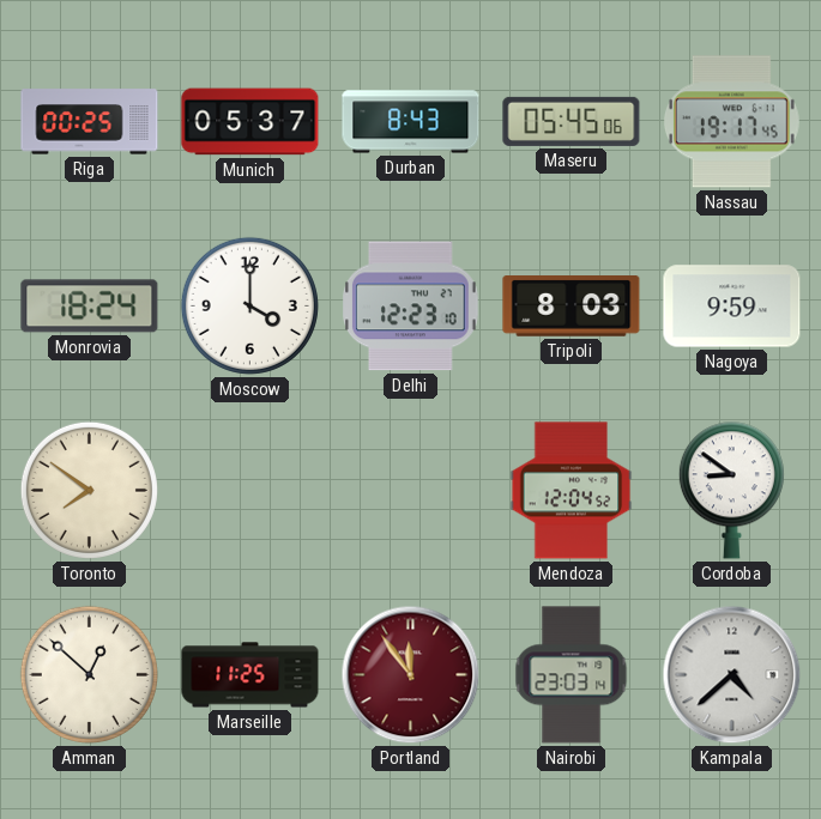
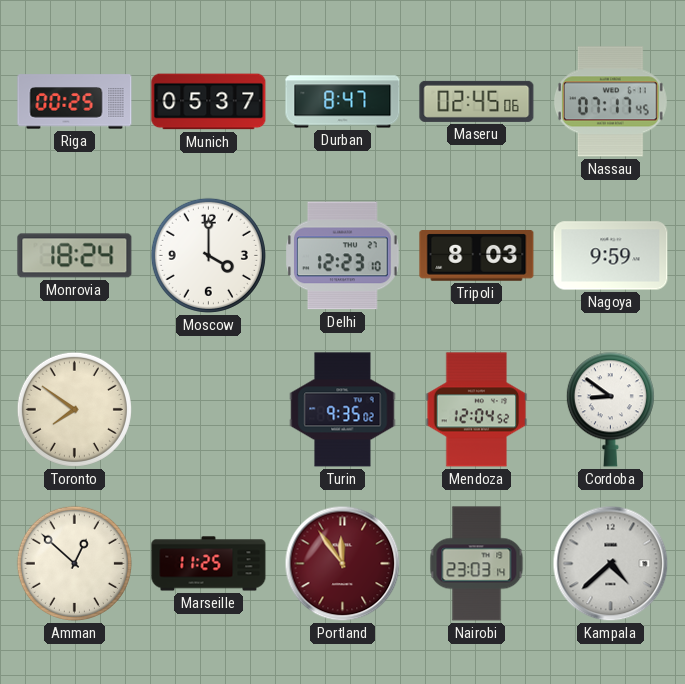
Durban: 8:43 -> 8:47
Maseru: 05:45 -> 02:45
Nassau: 19:17 -> 07:17
Turin: none -> 9:35
